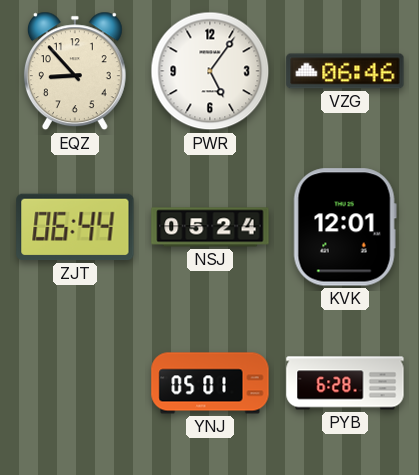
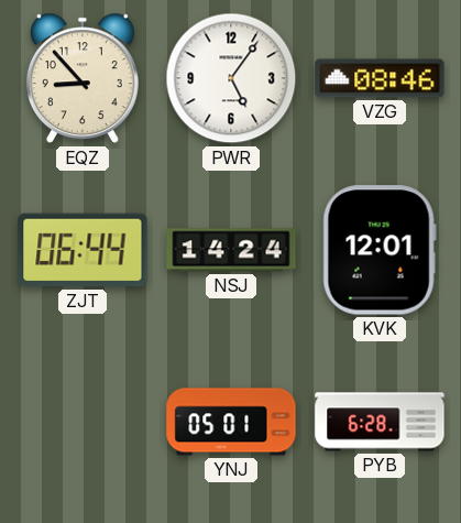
VZG: 06:46 -> 08:46
NSJ: 05:24 -> 14:24
